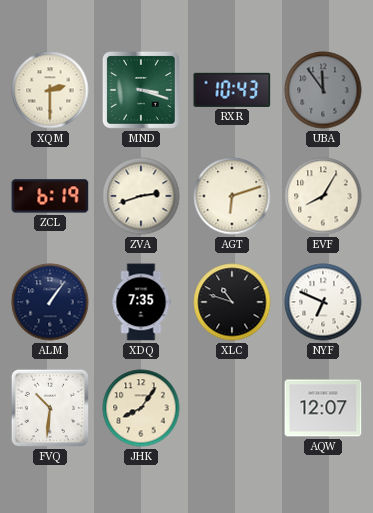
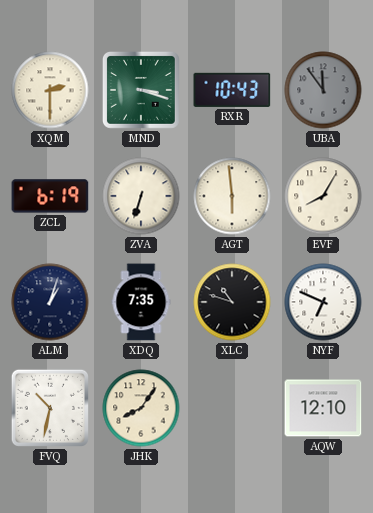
ZVA: 2:42 -> 6:33
AGT: 6:12 -> 5:59
ALM: 1:06 -> 1:03
FVQ: 10:31 -> 10:32
AQW: 12:07 -> 12:10
